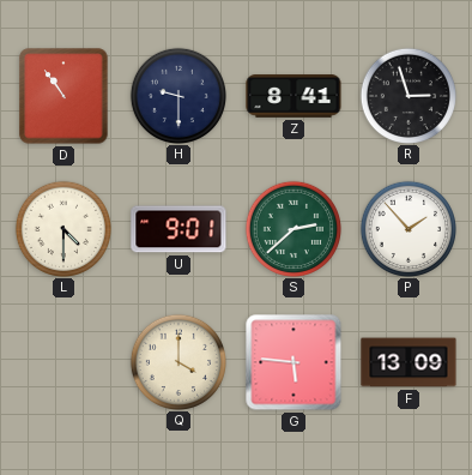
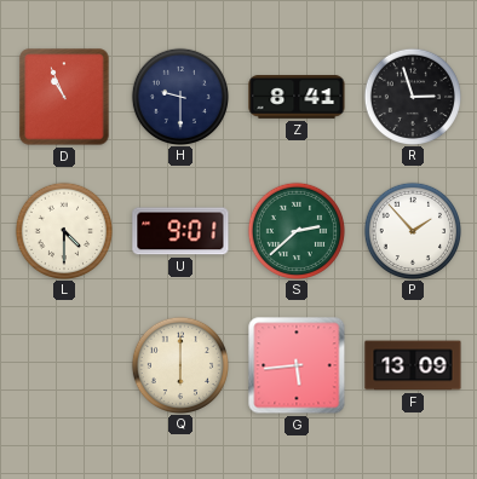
D: 10:54 -> 10:56
Q: 4:00 -> 6:00
G: 5:46 -> 5:44
